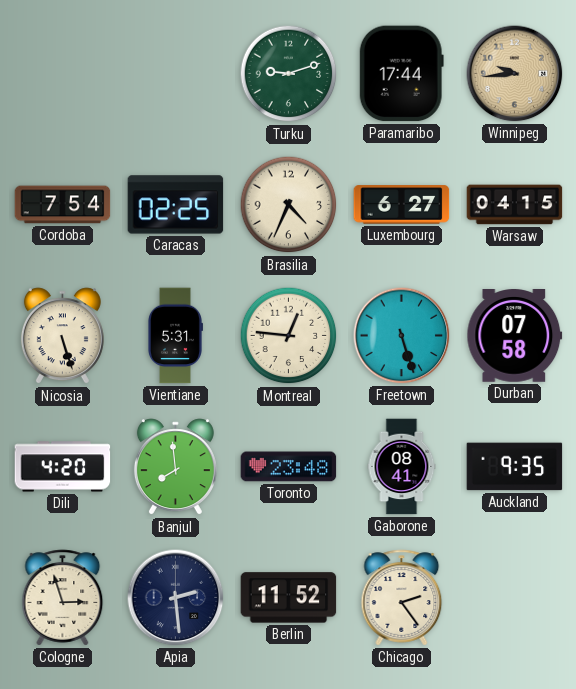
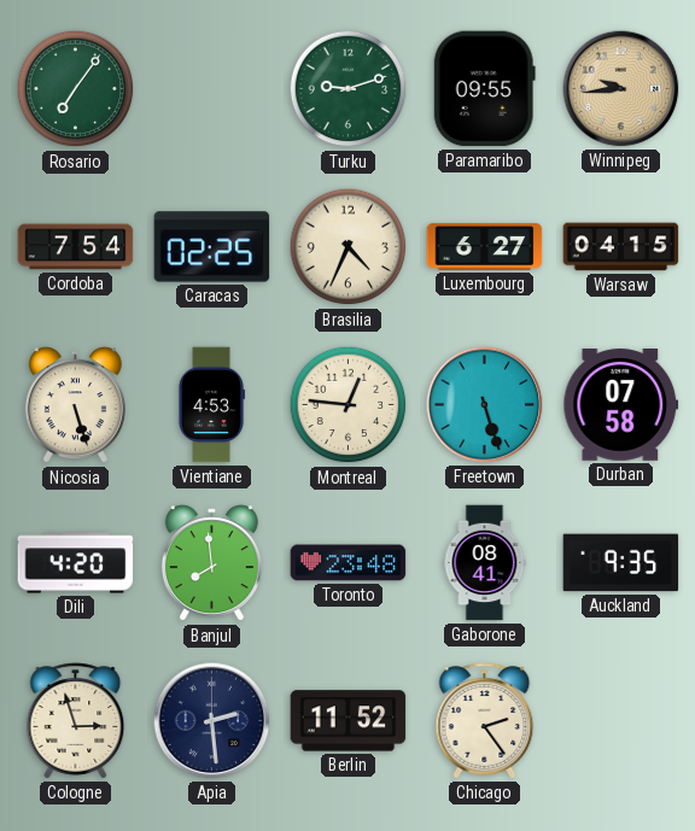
Rosario: none -> 7:06
Paramaribo: 17:44 -> 09:55
Vientiane: 5:31 -> 4:53
